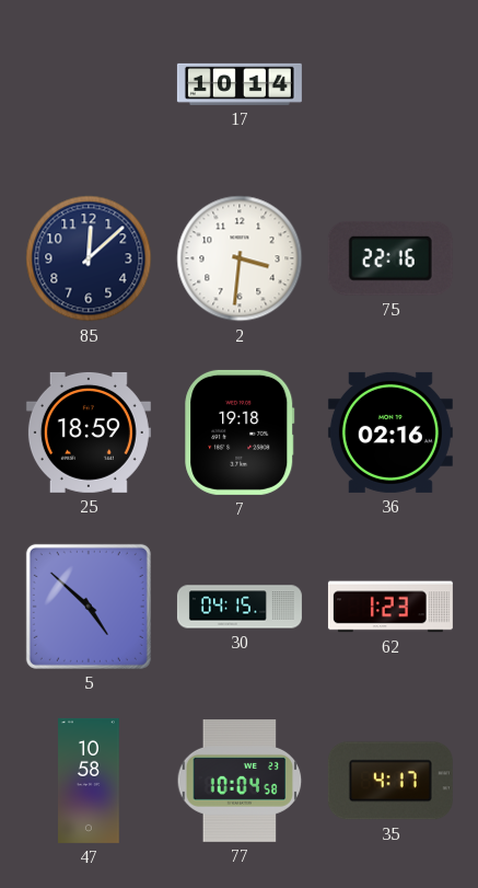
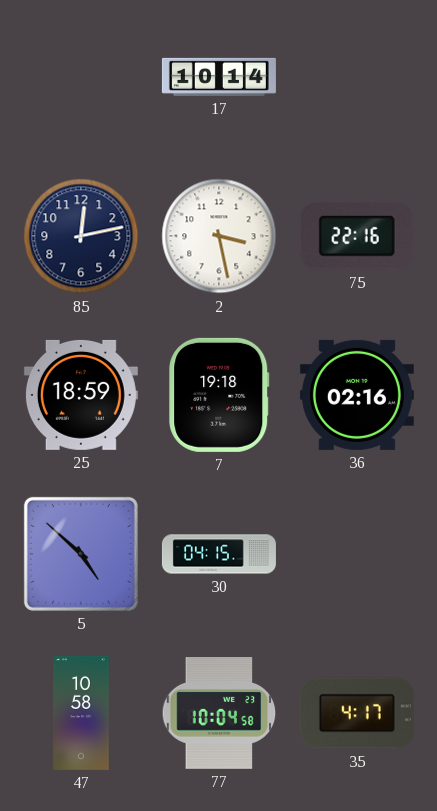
85: 12:08 -> 12:13
2: 3:31 -> 3:28
62: 1:23 -> none
